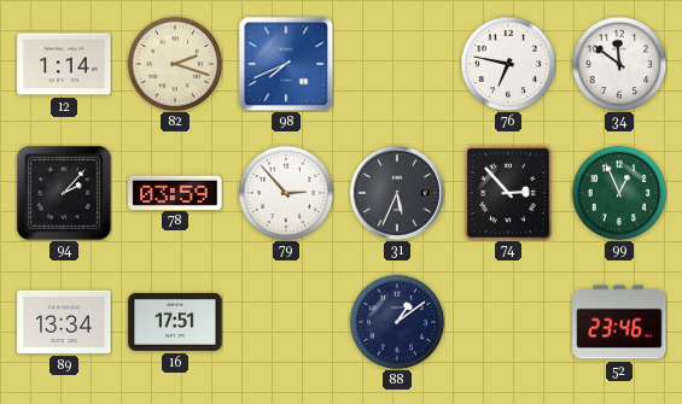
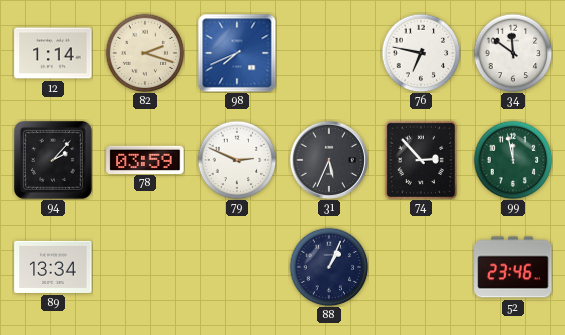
79: 2:53 -> 2:49
99: 12:56 -> 11:58
16: 17:51 -> none
88: 1:09 -> 1:04
